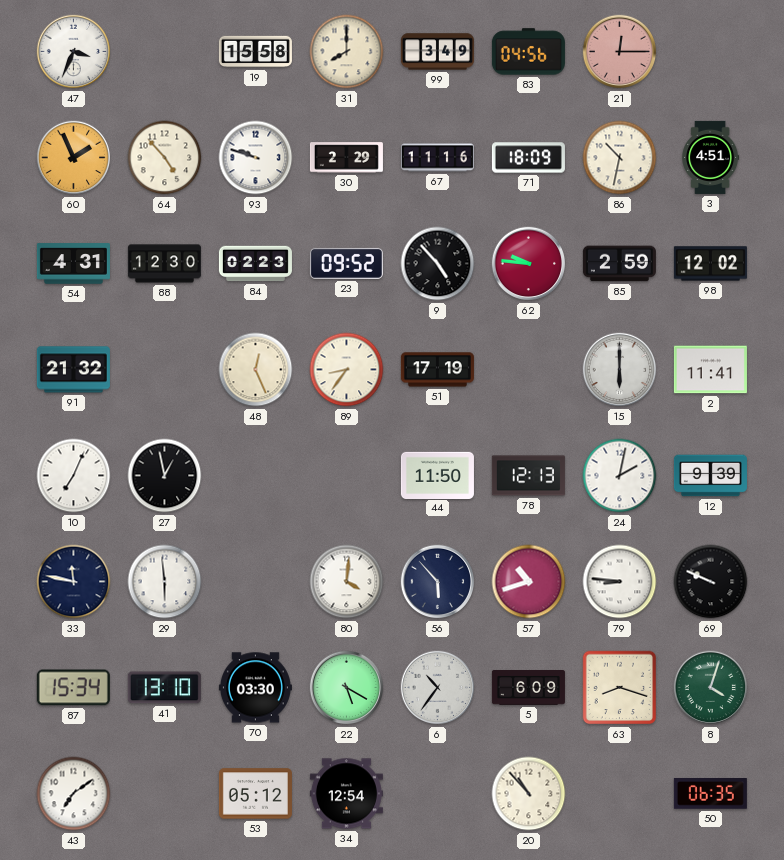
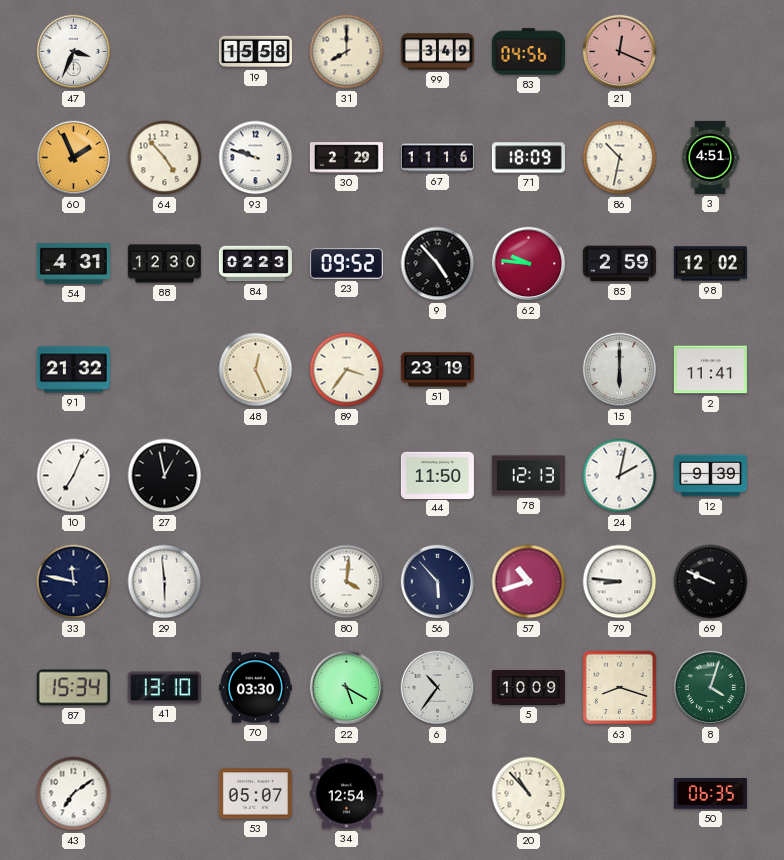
21: 12:15 -> 12:19
89: 8:36 -> 3:36
51: 17:19 -> 23:19
5: 6:09 -> 10:09
53: 05:12 -> 05:07
